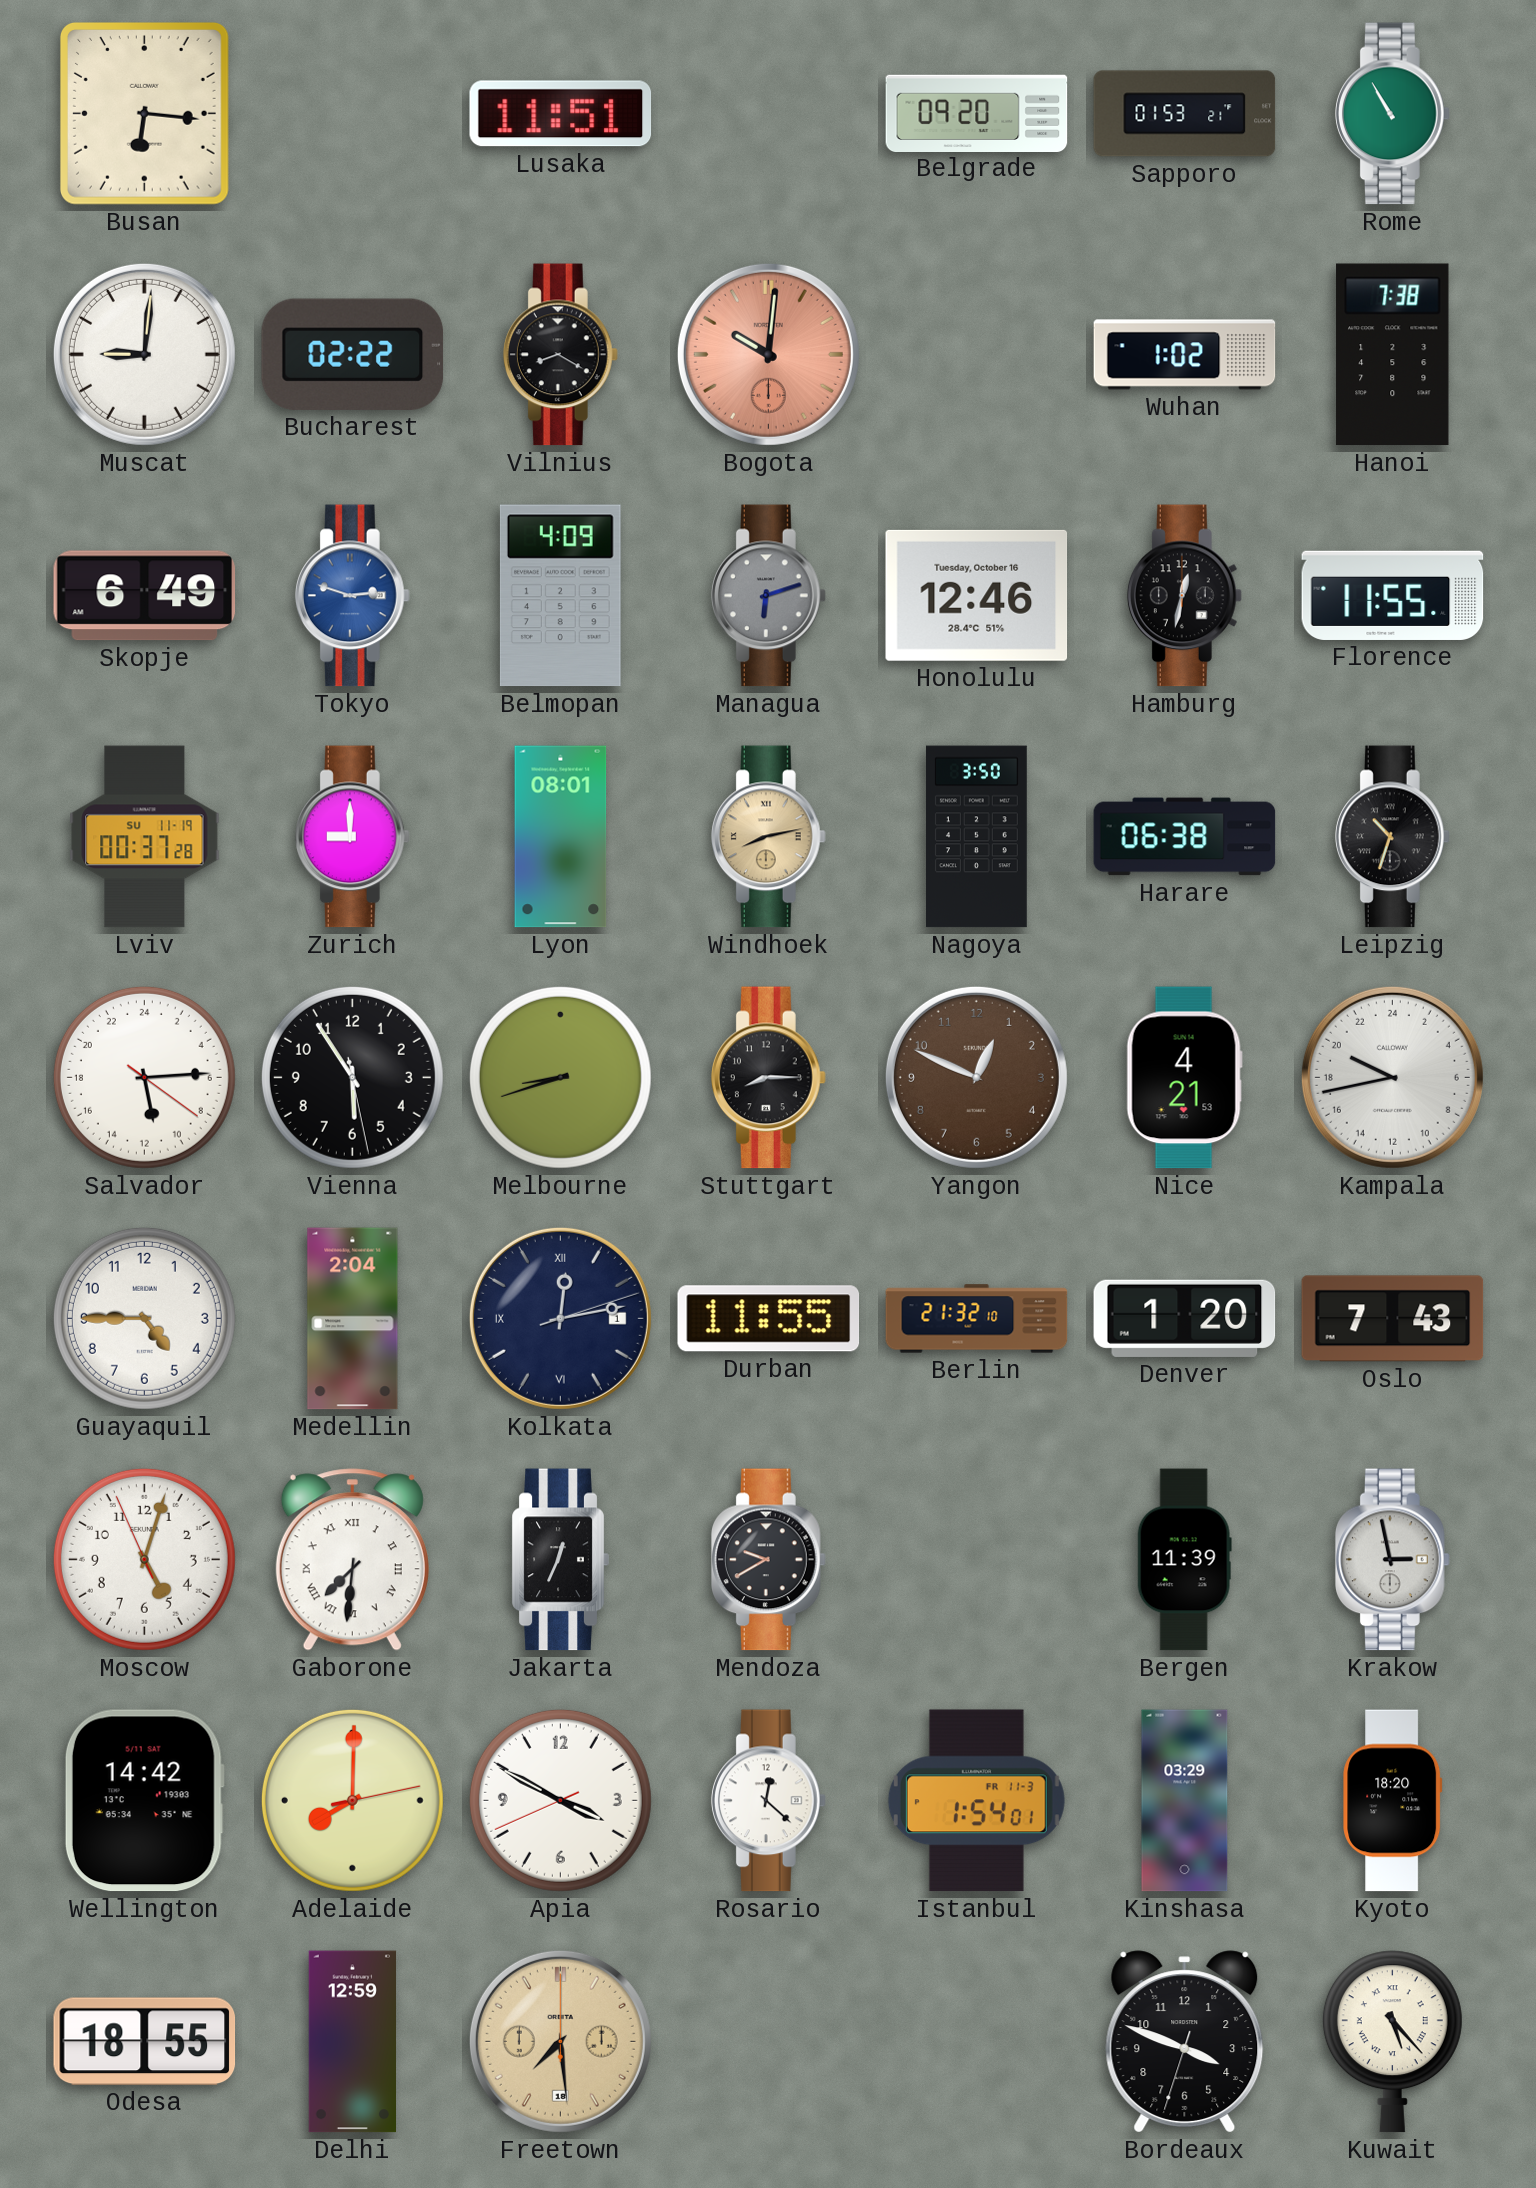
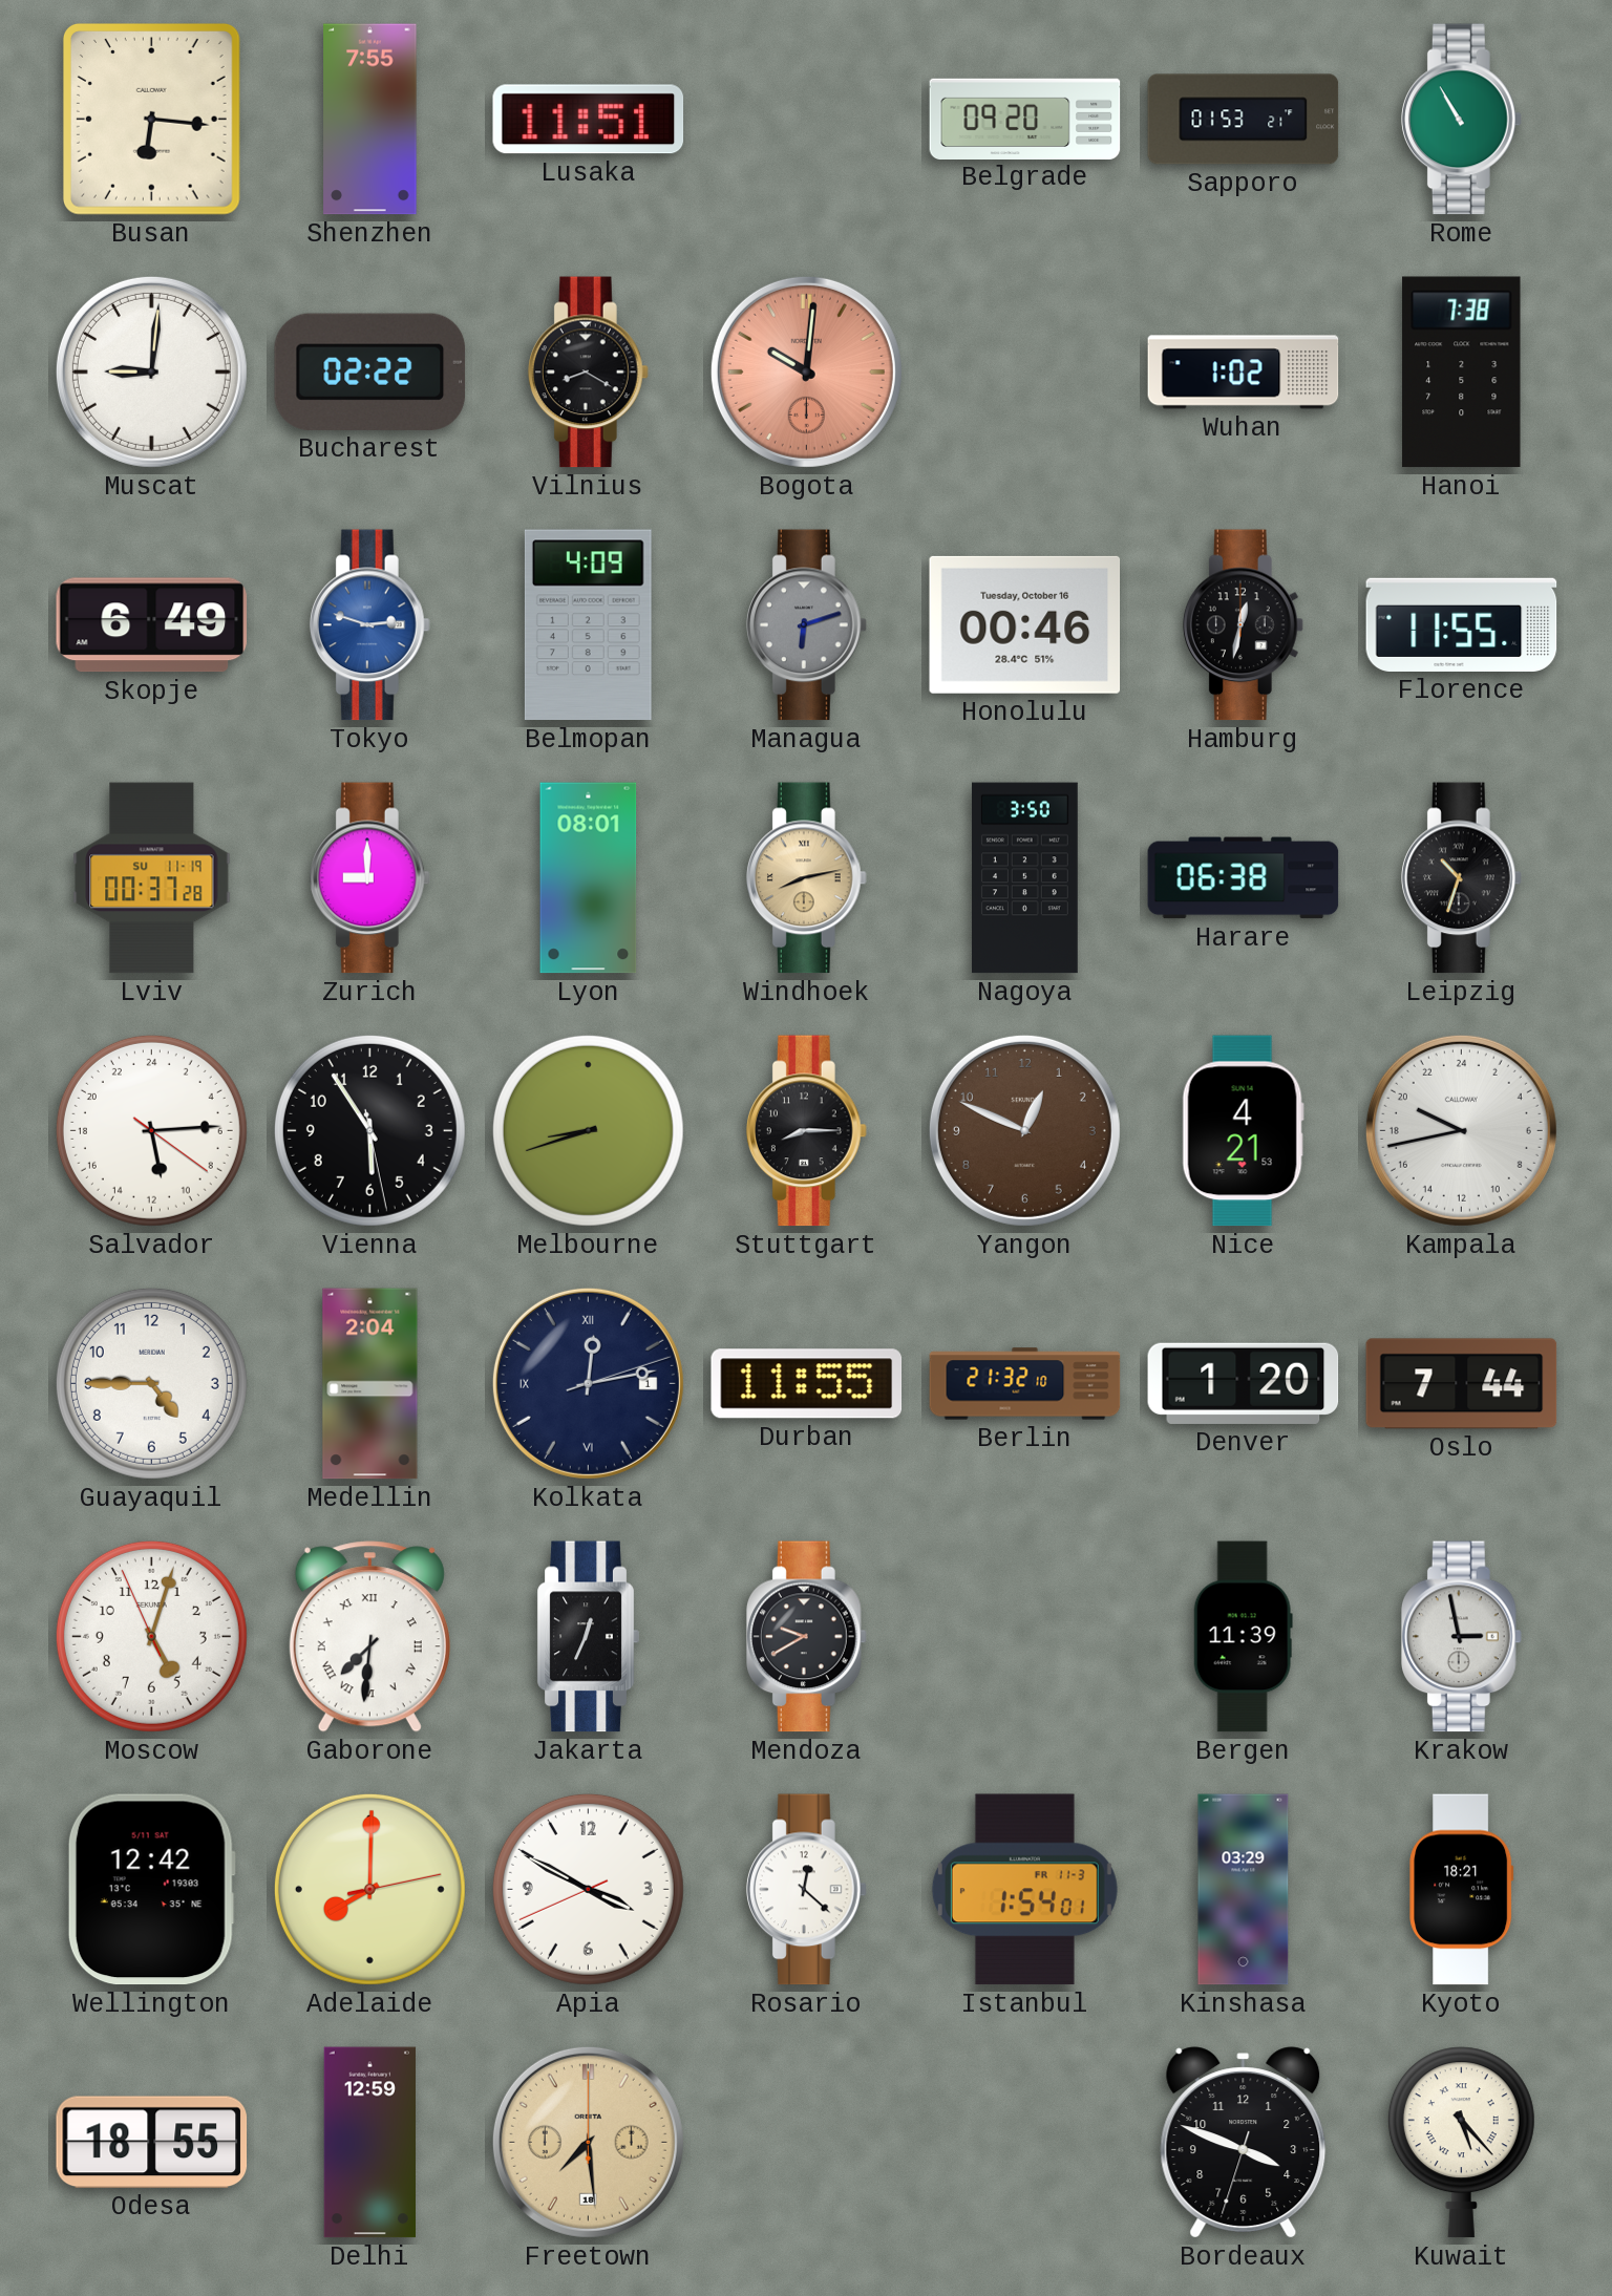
Shenzhen: none -> 7:55
Honolulu: 12:46 -> 00:46
Oslo: 7:43 -> 7:44
Wellington: 14:42 -> 12:42
Kyoto: 18:20 -> 18:21
